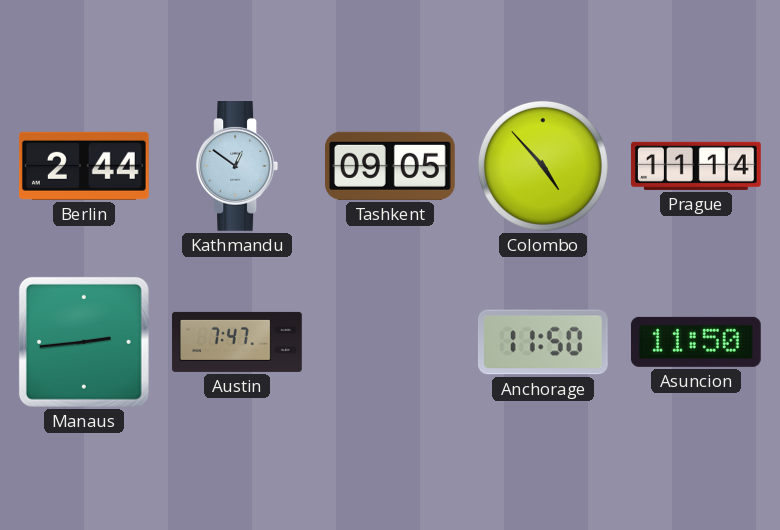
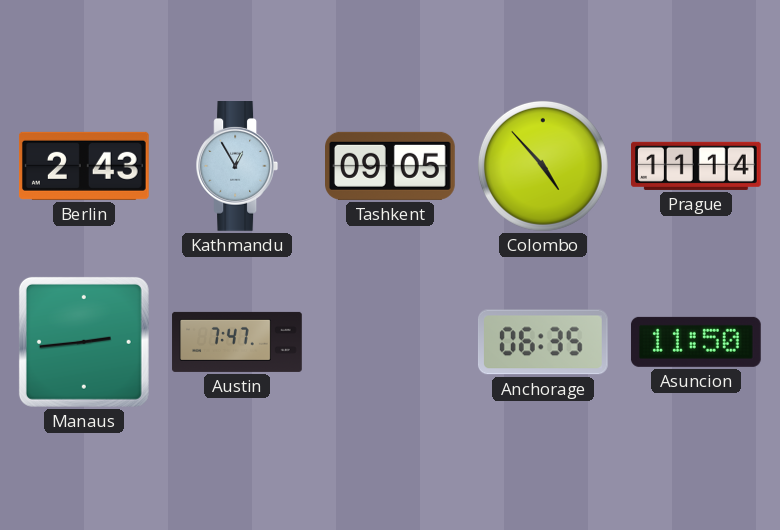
Berlin: 2:44 -> 2:43
Kathmandu: 12:51 -> 12:55
Anchorage: 11:50 -> 06:35
